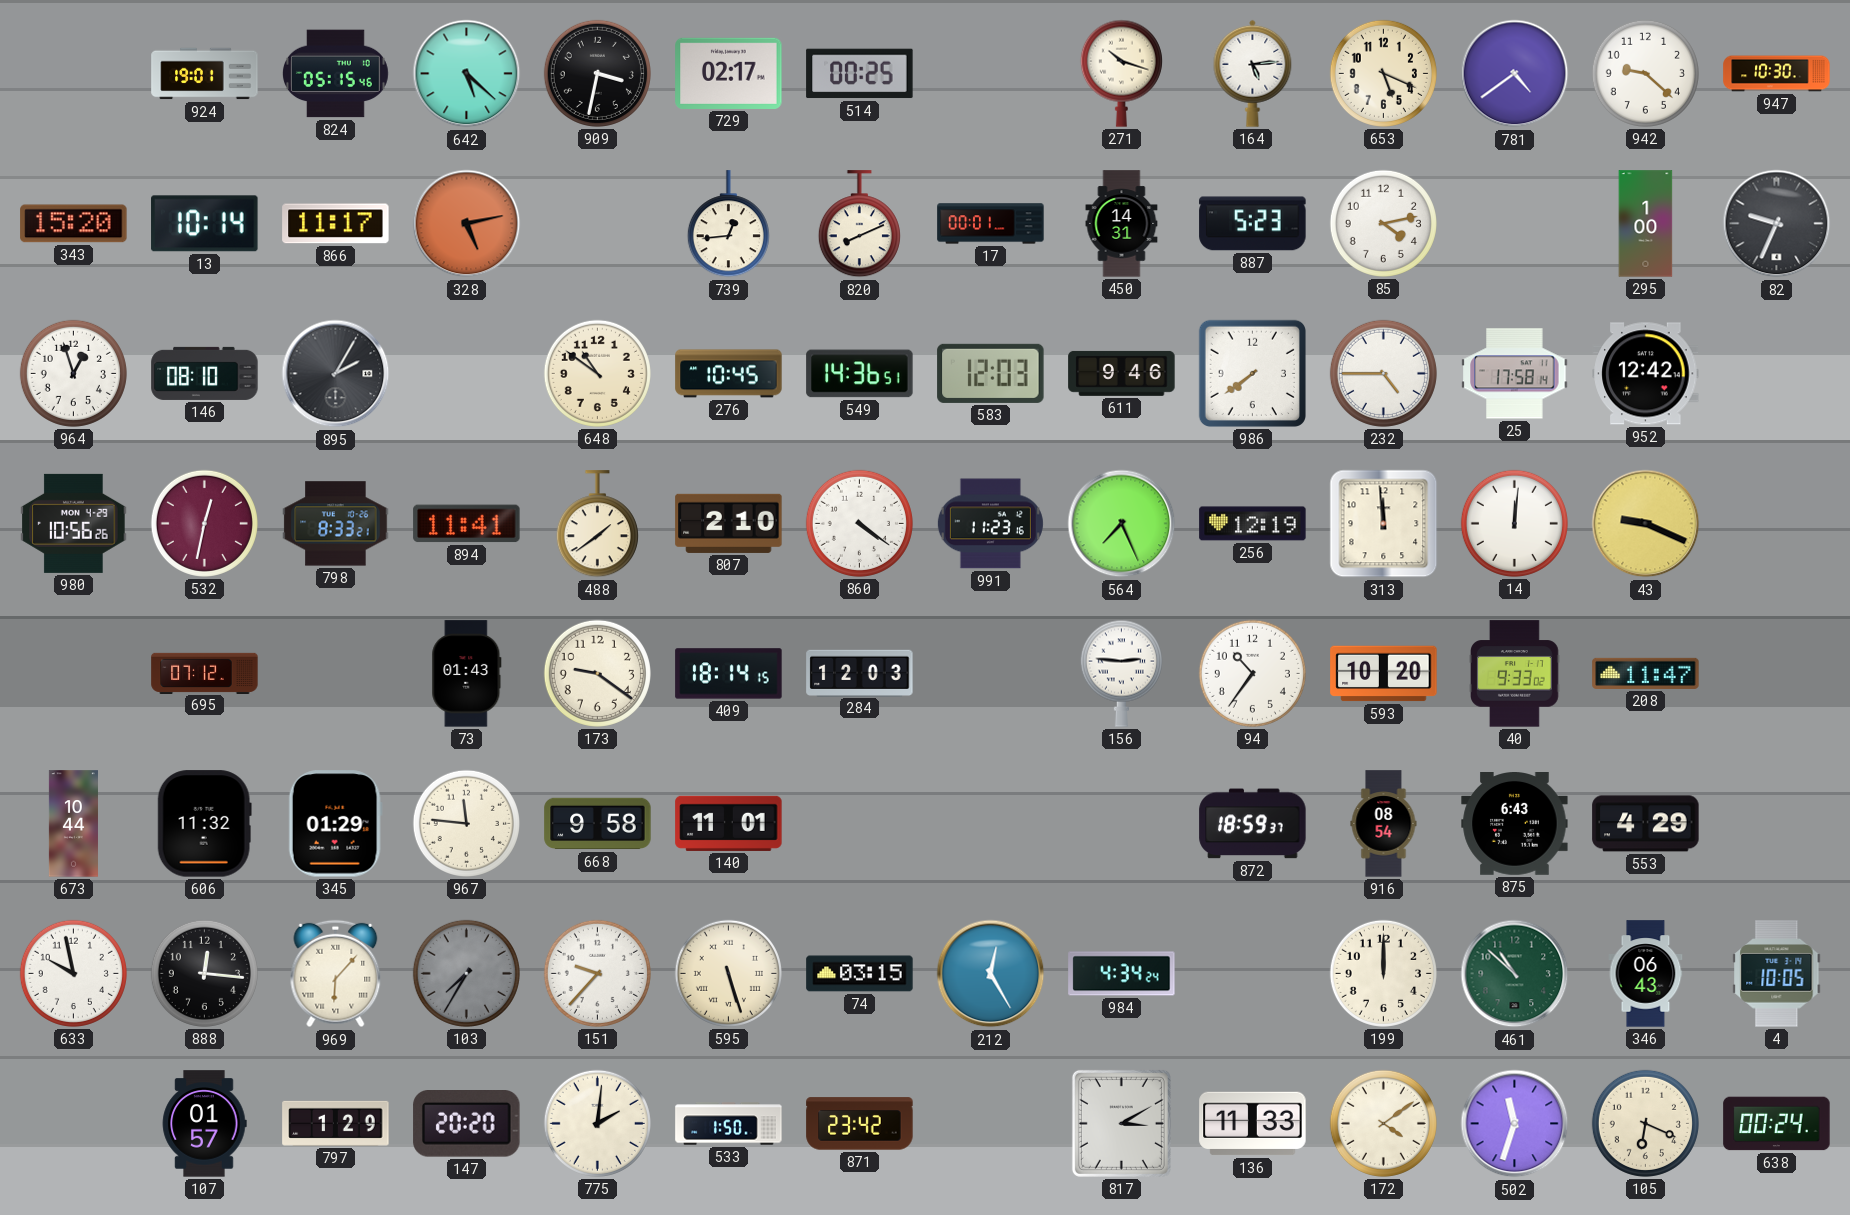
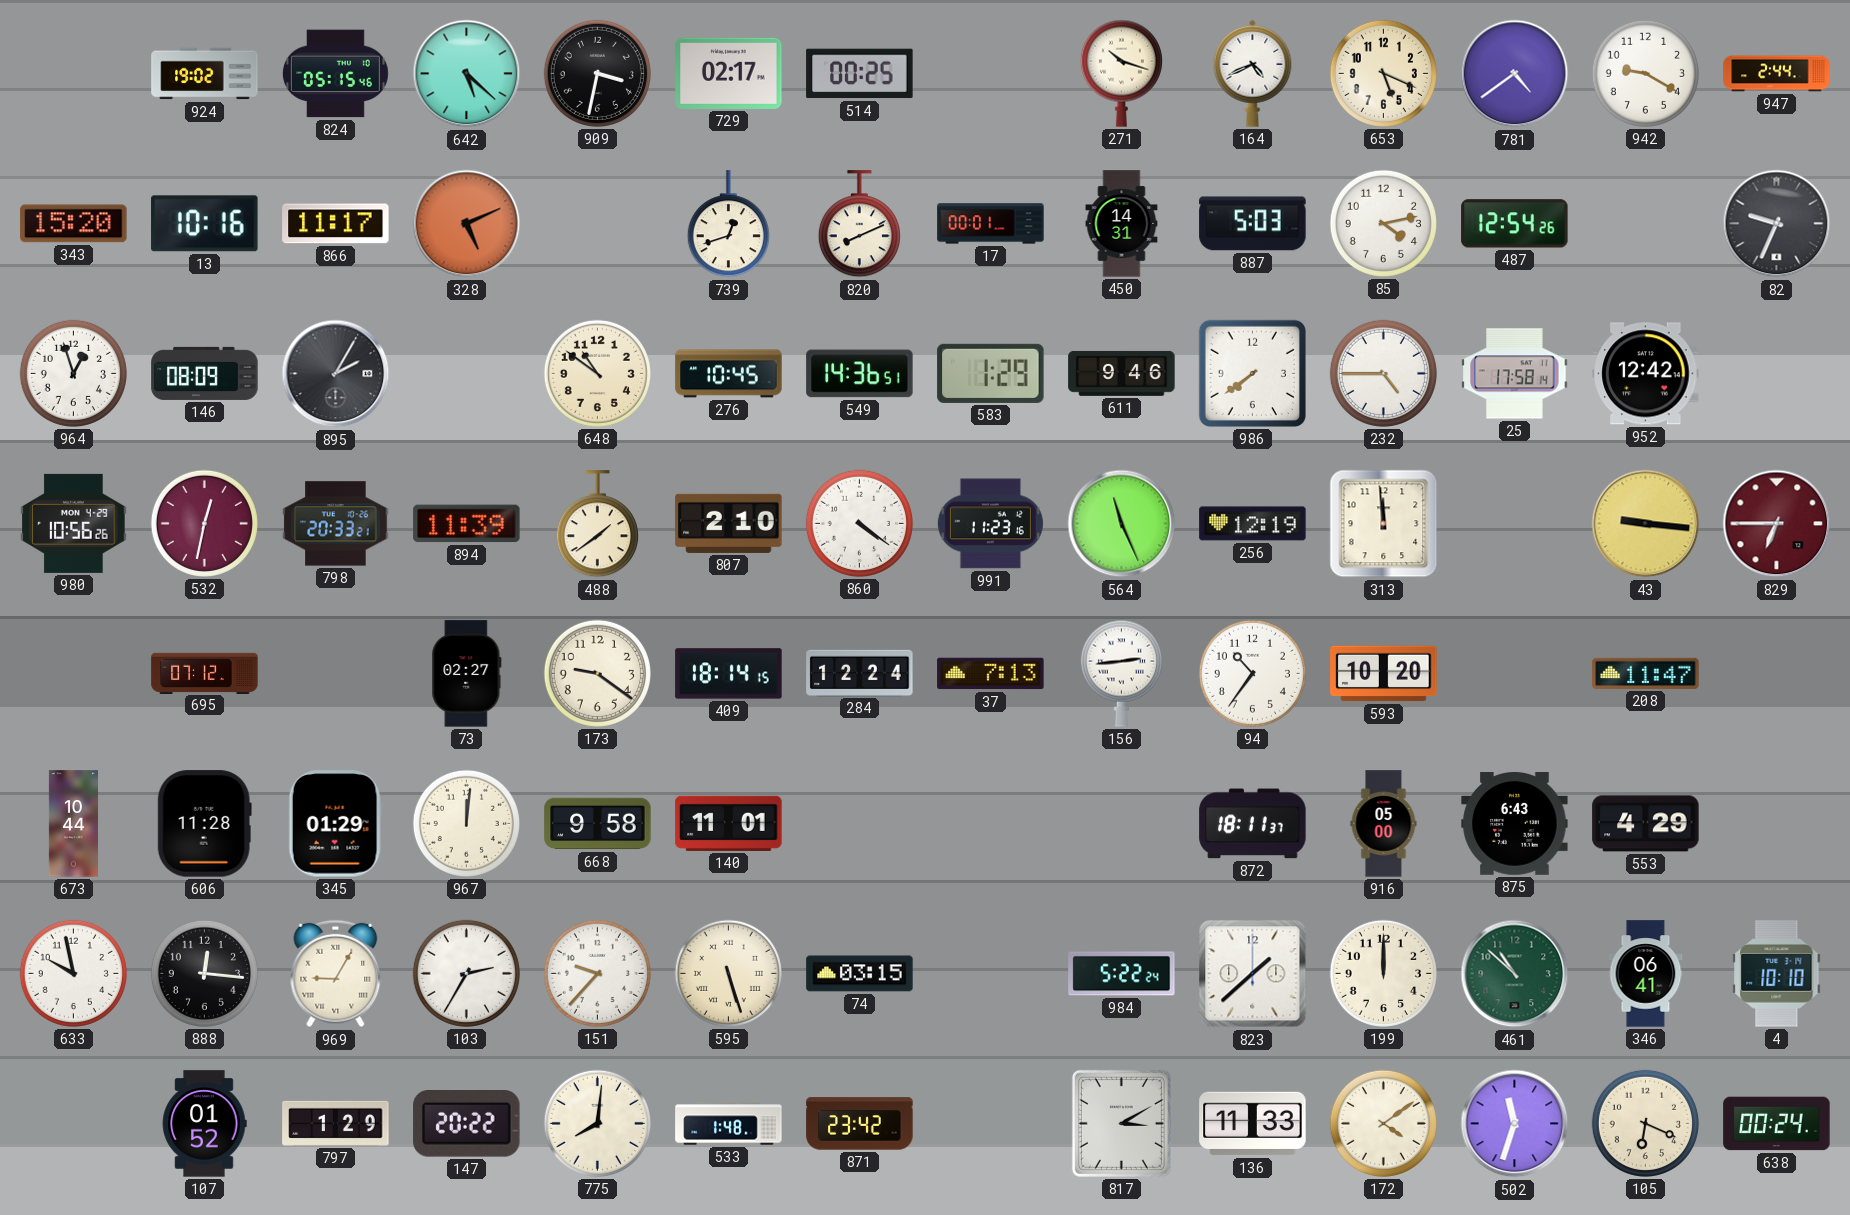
924: 19:01 -> 19:02
164: 5:14 -> 4:41
942: 9:22 -> 9:20
947: 10:30 -> 2:44
13: 10:14 -> 10:16
328: 5:13 -> 5:11
739: 12:44 -> 12:42
887: 5:23 -> 5:03
487: none -> 12:54
295: 1:00 -> none
146: 08:10 -> 08:09
583: 12:03 -> 1:29
798: 8:33 -> 20:33
894: 11:41 -> 11:39
564: 7:26 -> 11:26
14: 12:01 -> none
43: 9:19 -> 9:16
829: none -> 6:45
73: 01:43 -> 02:27
284: 12:03 -> 12:24
37: none -> 7:13
156: 2:46 -> 2:44
40: 9:33 -> none
606: 11:32 -> 11:28
967: 11:46 -> 12:01
872: 18:59 -> 18:11
916: 08:54 -> 05:00
969: 6:07 -> 9:05
103: 7:35 -> 2:35
103 dial: grey -> white
212: 12:25 -> none
984: 4:34 -> 5:22
823: none -> 1:38
346: 06:43 -> 06:41
4: 10:05 -> 10:10
107: 01:57 -> 01:52
147: 20:20 -> 20:22
775: 2:01 -> 8:01
533: 1:50 -> 1:48
